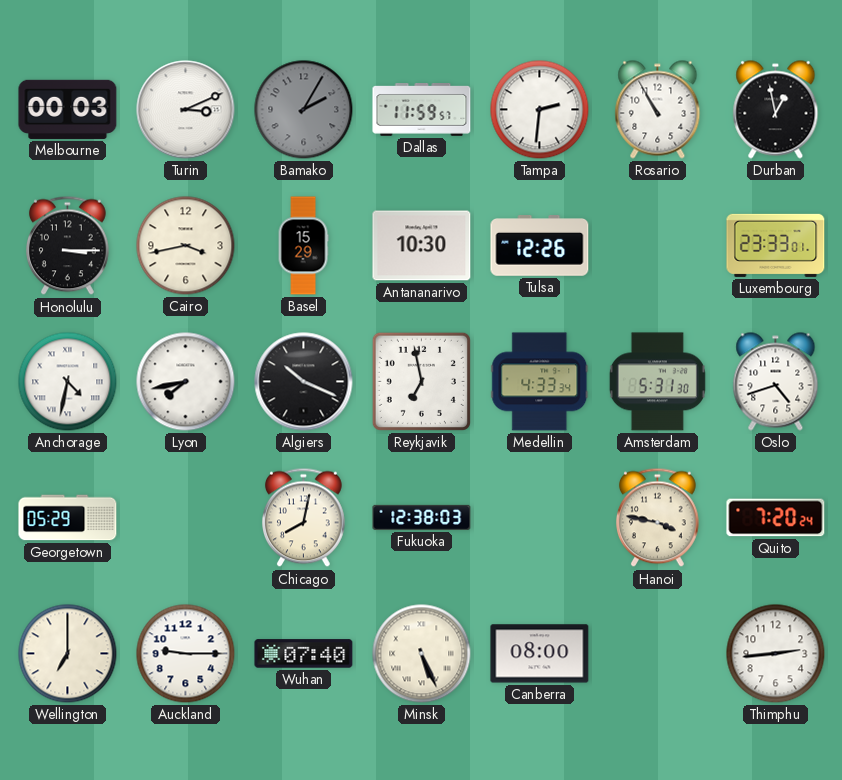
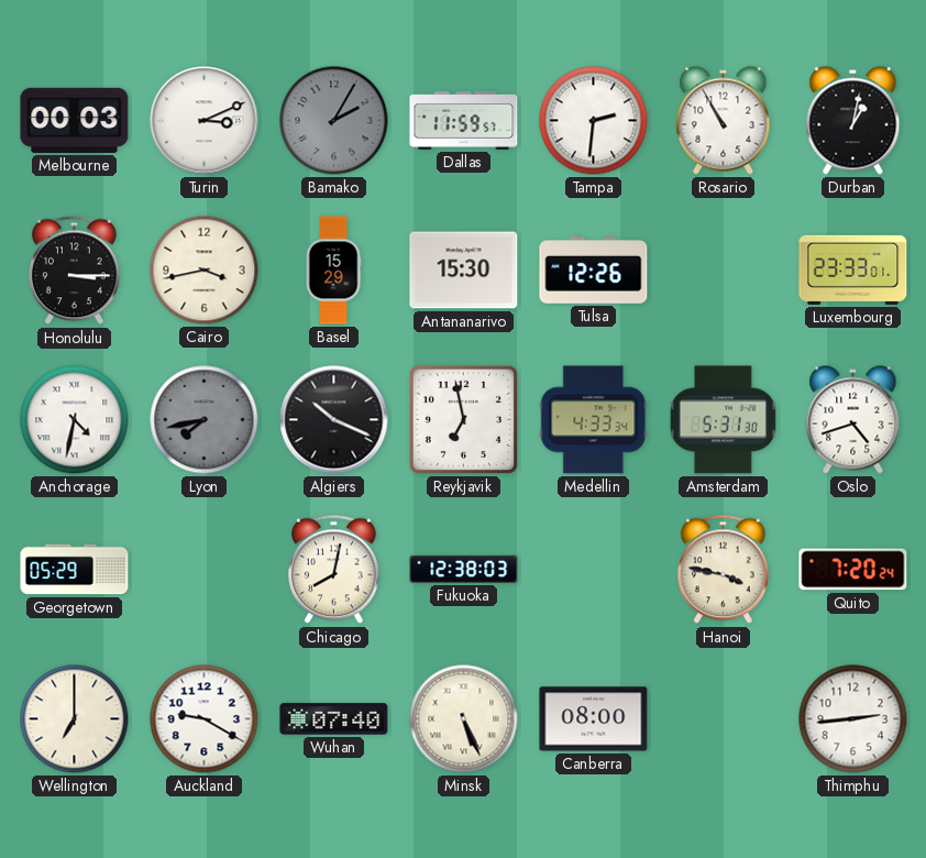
Durban: 12:58 -> 1:02
Antananarivo: 10:30 -> 15:30
Lyon dial: white -> grey
Auckland: 9:15 -> 9:20
